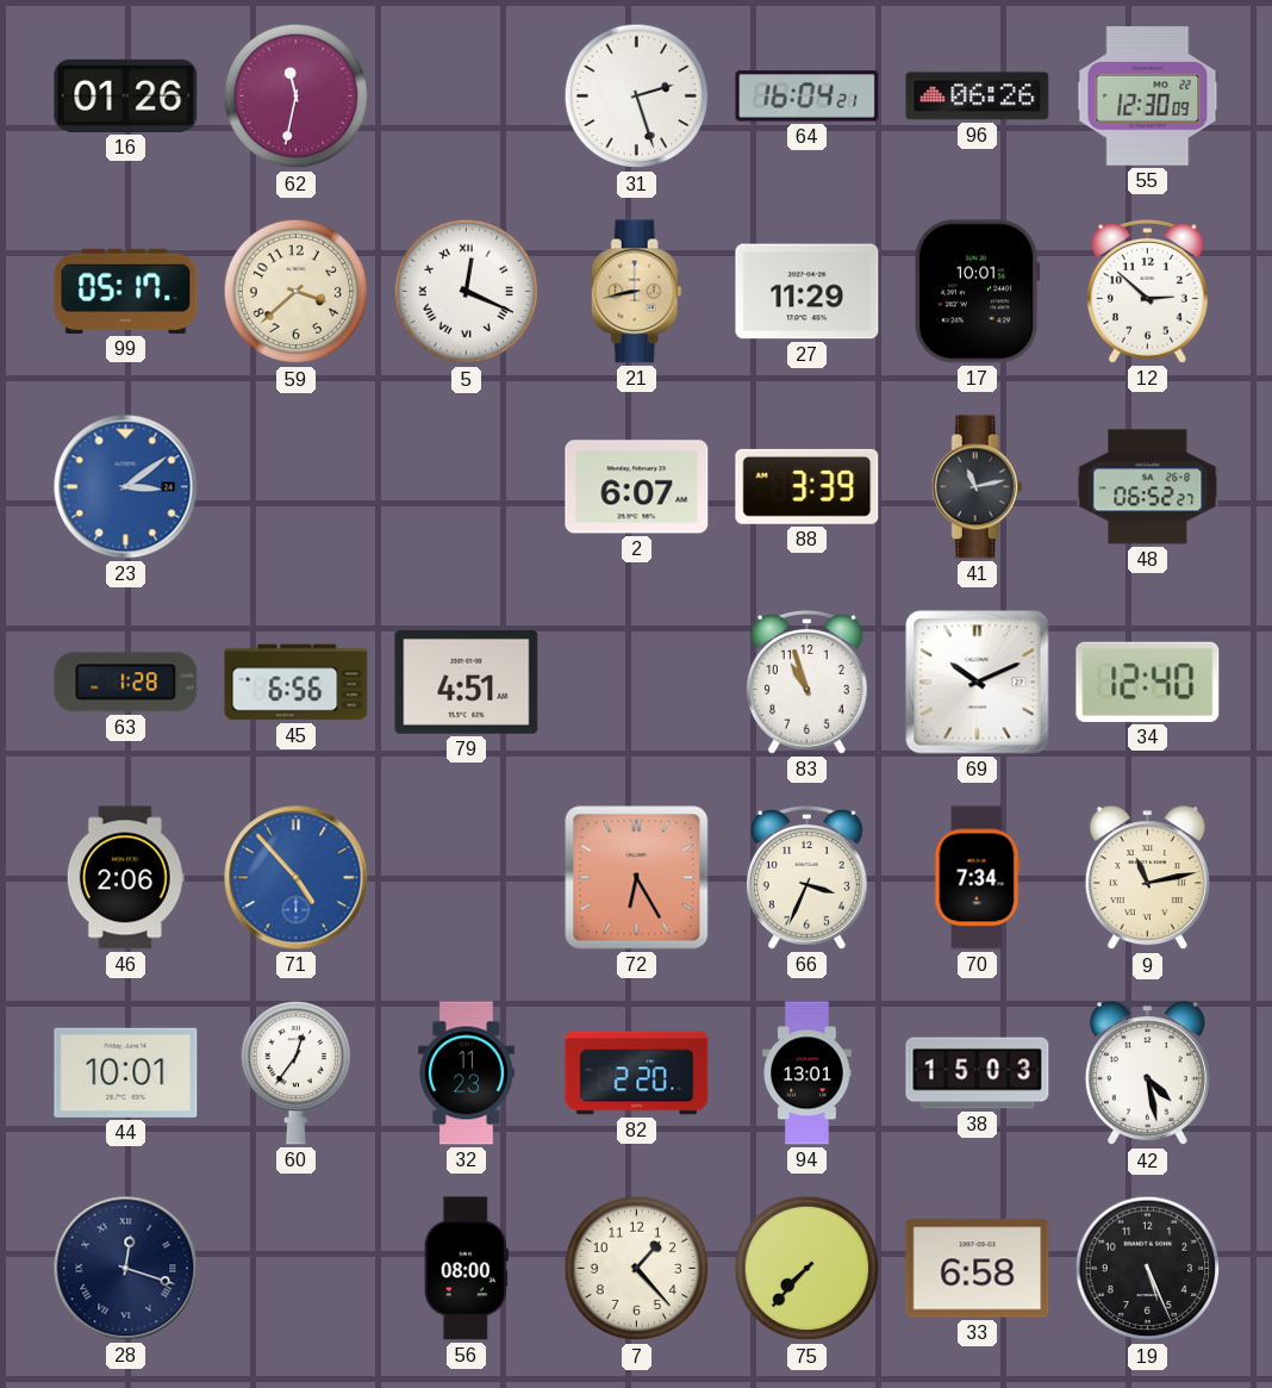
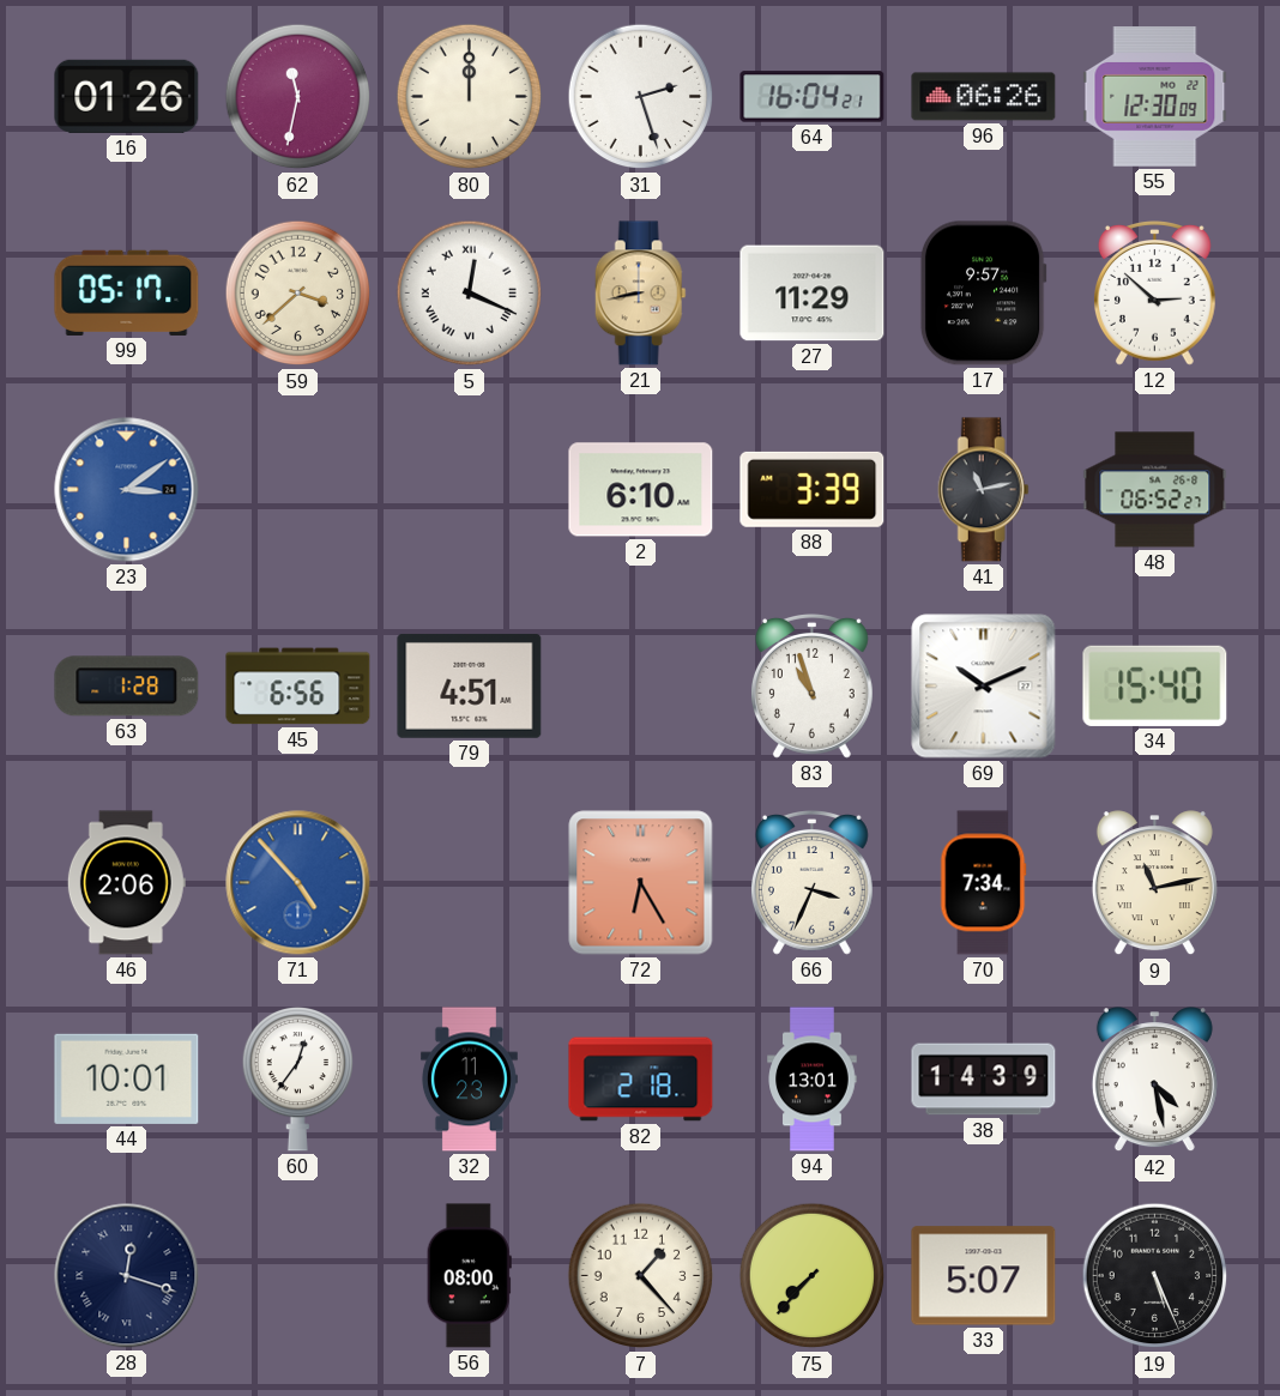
80: none -> 12:00
17: 10:01 -> 9:57
2: 6:07 -> 6:10
34: 12:40 -> 15:40
82: 2:20 -> 2:18
38: 15:03 -> 14:39
33: 6:58 -> 5:07
